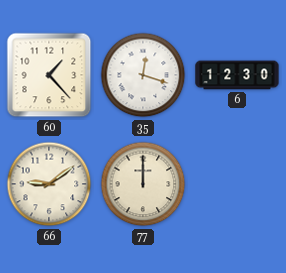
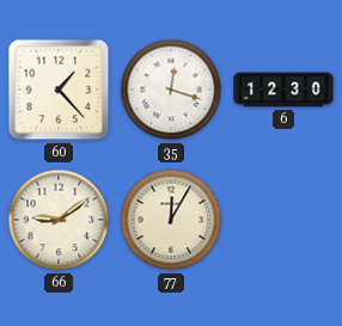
77: 12:00 -> 12:05
